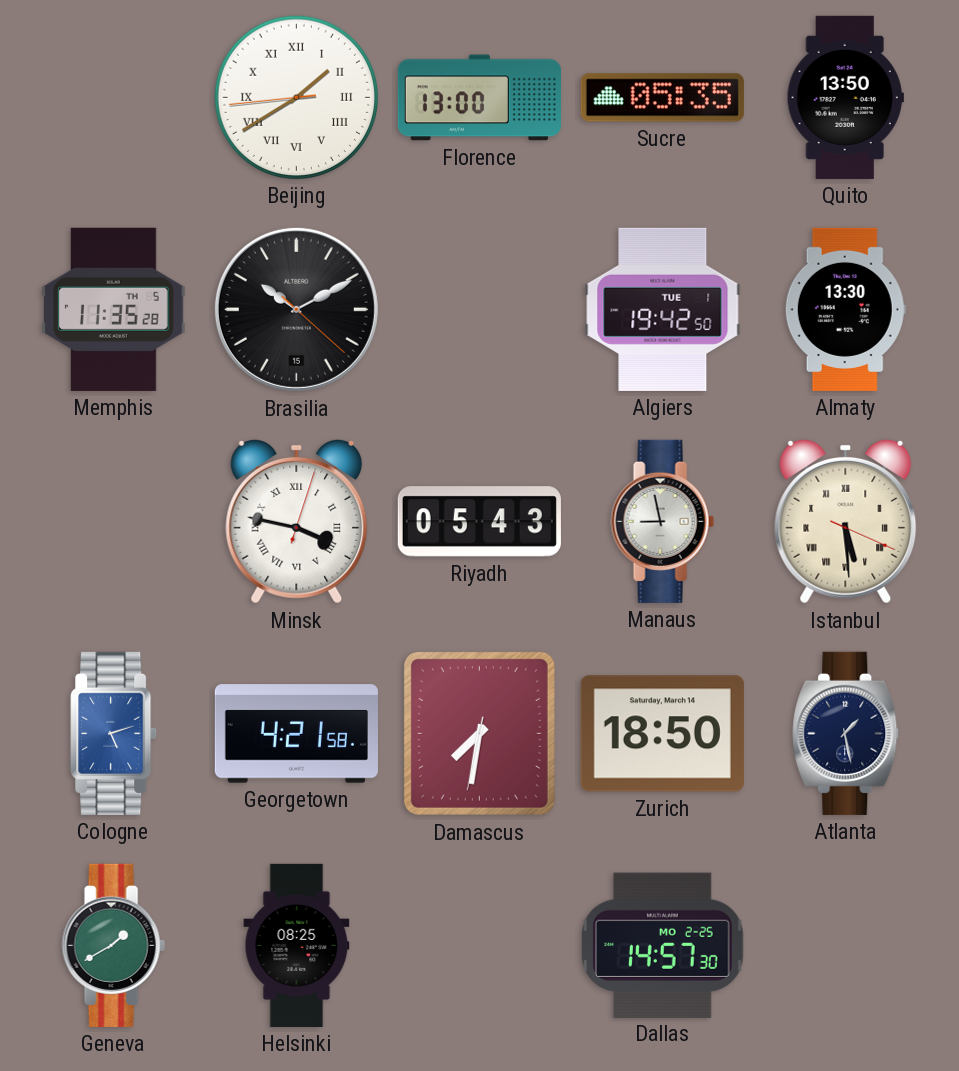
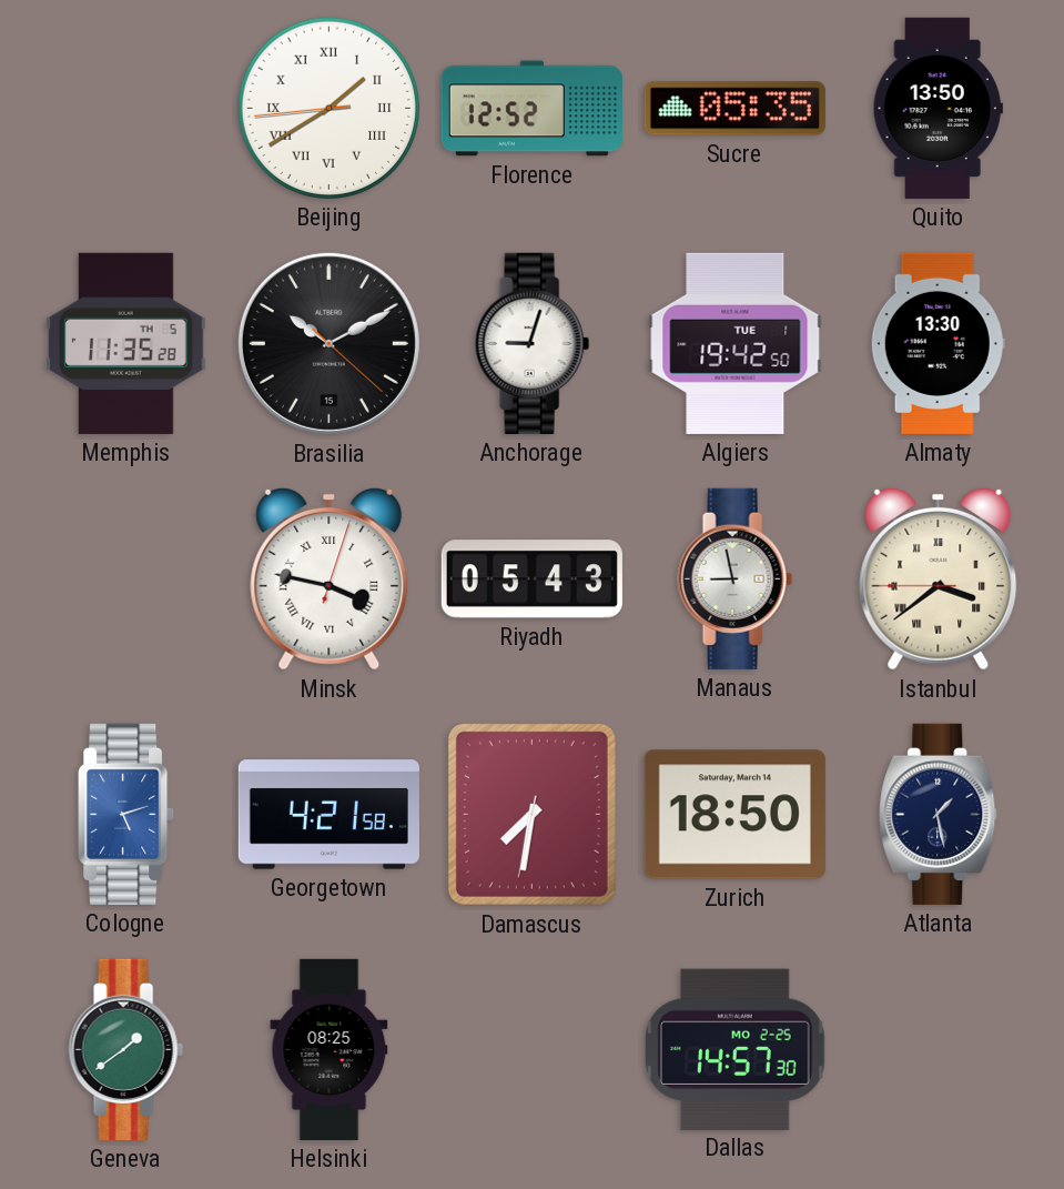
Florence: 13:00 -> 12:52
Anchorage: none -> 9:03
Istanbul: 5:29 -> 3:38
Geneva: 1:40 -> 1:39
